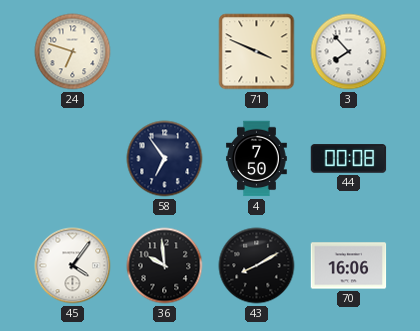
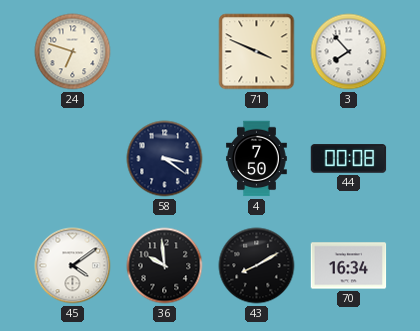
58: 6:54 -> 3:21
45: 4:06 -> 4:09
70: 16:06 -> 16:34
